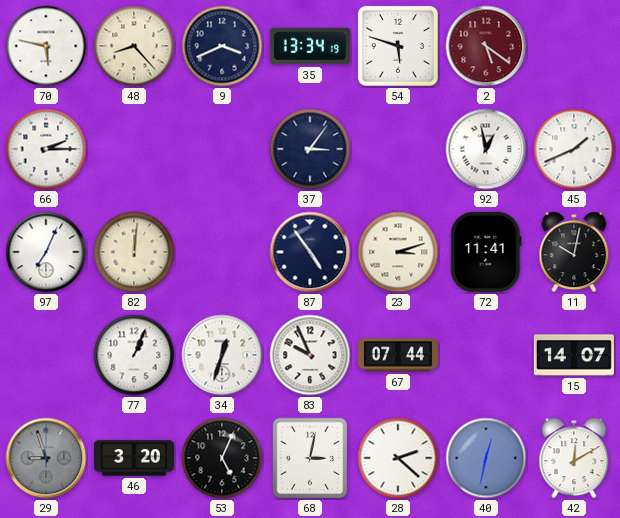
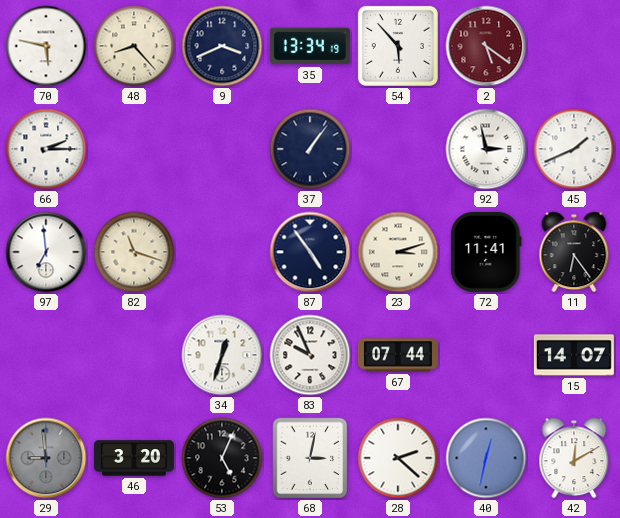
54: 5:48 -> 5:53
37: 3:06 -> 1:06
92: 12:58 -> 2:58
97: 7:04 -> 6:59
82: 12:01 -> 11:18
11: 10:02 -> 6:24
77: 1:04 -> none
29: 8:57 -> 8:59
